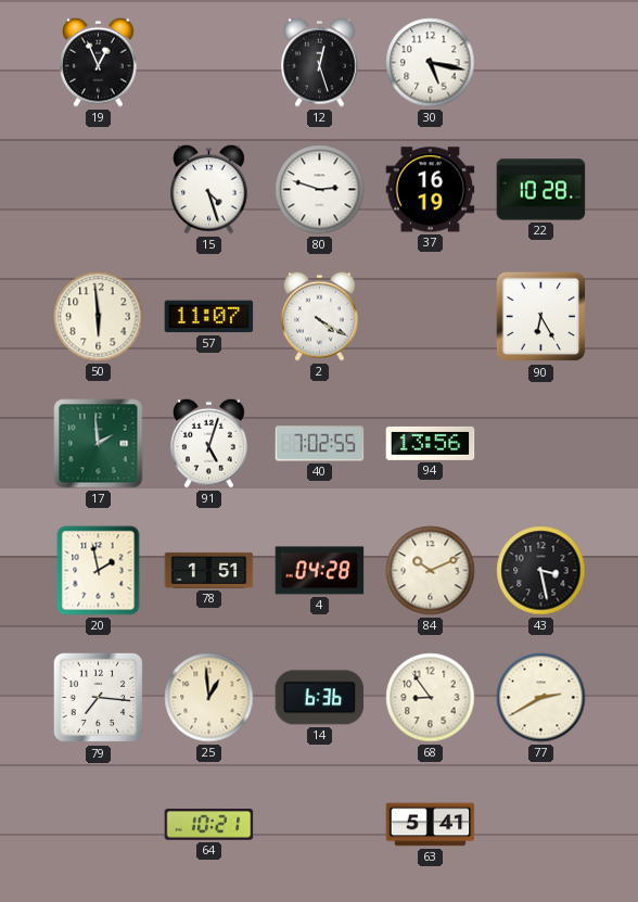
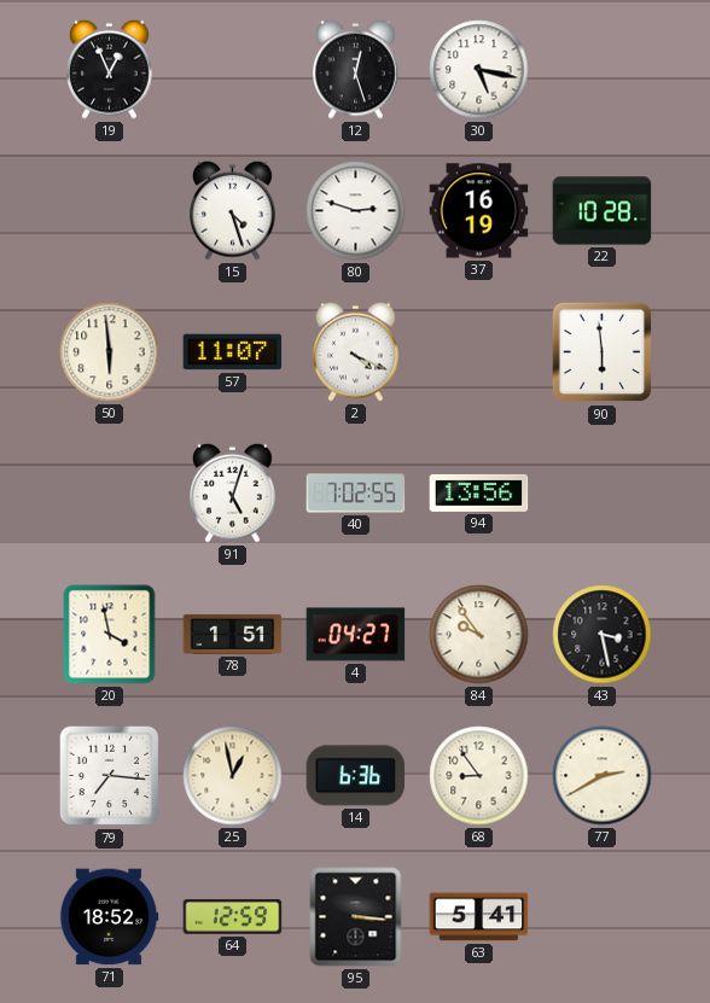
2: 4:20 -> 4:19
90: 6:25 -> 5:59
17: 1:59 -> none
20: 1:58 -> 3:58
4: 04:28 -> 04:27
84: 10:11 -> 9:54
25: 12:59 -> 12:58
71: none -> 18:52
64: 10:21 -> 12:59
95: none -> 3:16
